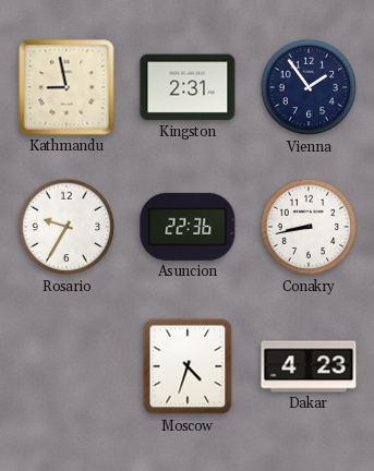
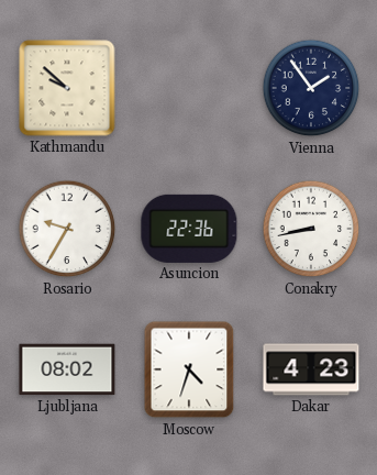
Kathmandu: 8:58 -> 9:52
Kingston: 2:31 -> none
Ljubljana: none -> 08:02
